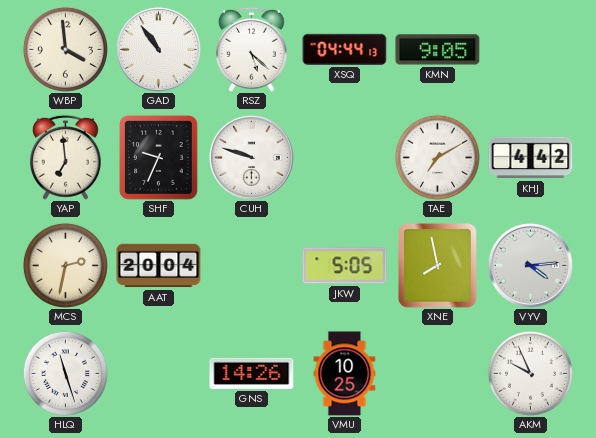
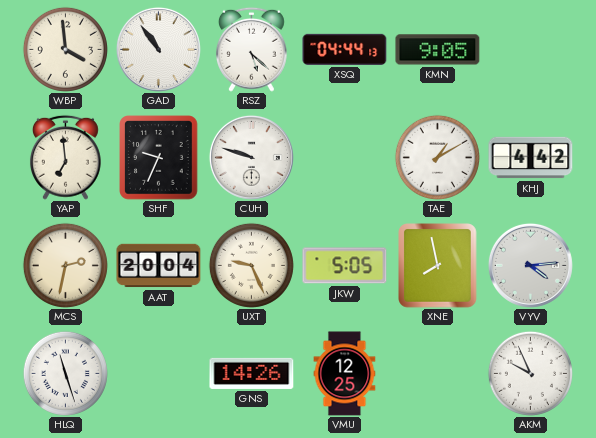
TAE: 7:10 -> 1:10
UXT: none -> 9:26
VMU: 10:25 -> 12:25
